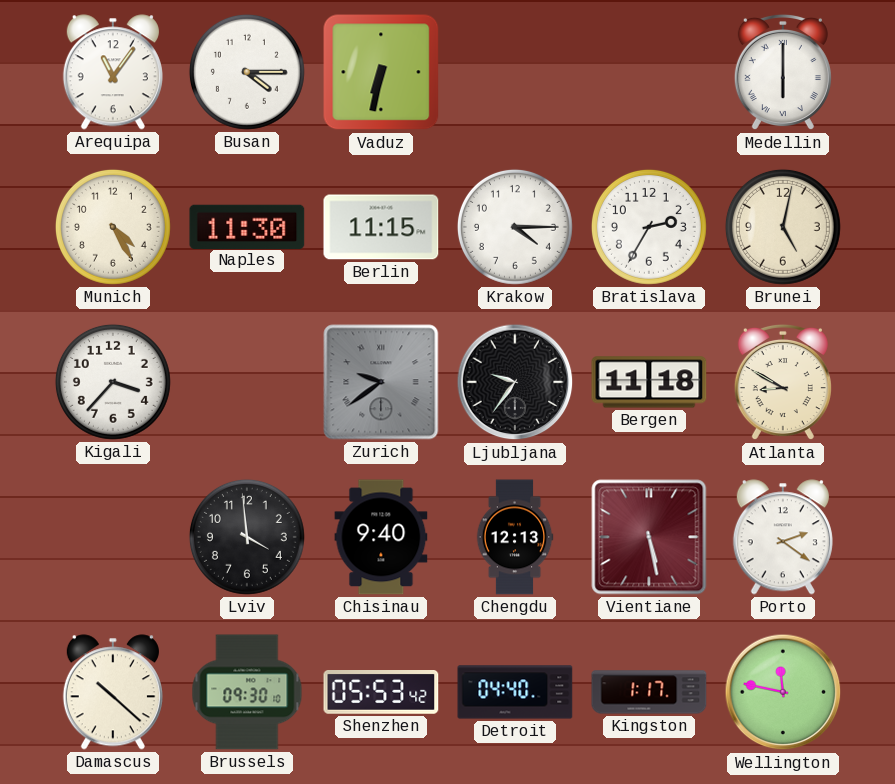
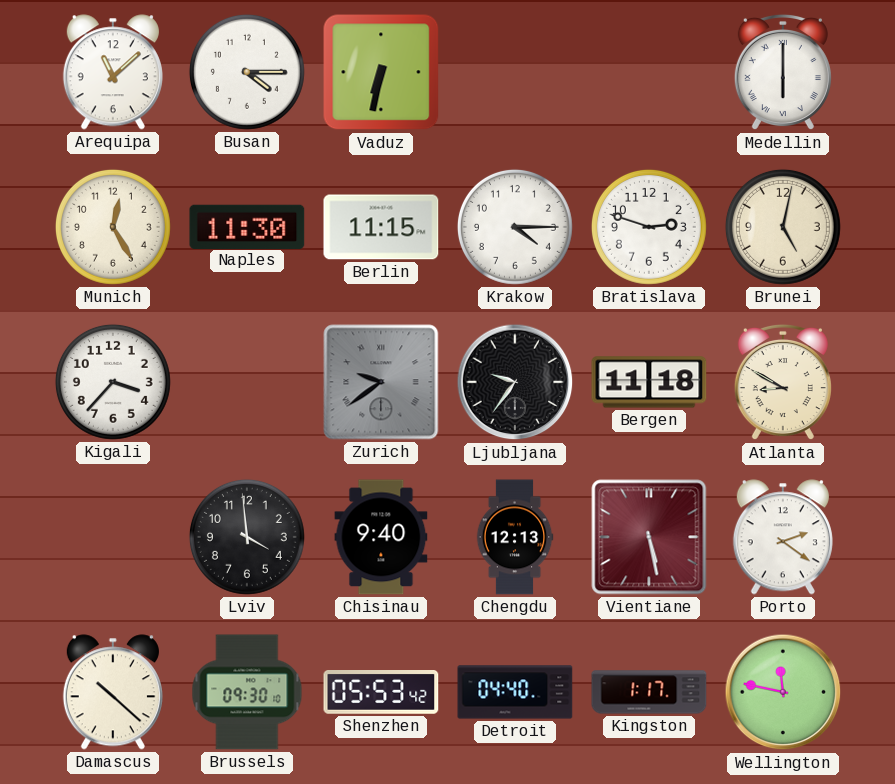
Arequipa: 11:06 -> 11:08
Munich: 4:25 -> 12:25
Bratislava: 2:35 -> 2:48
